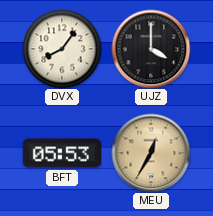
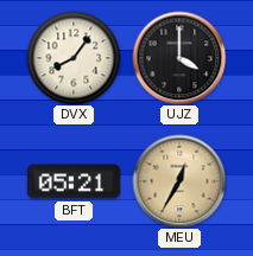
BFT: 05:53 -> 05:21
